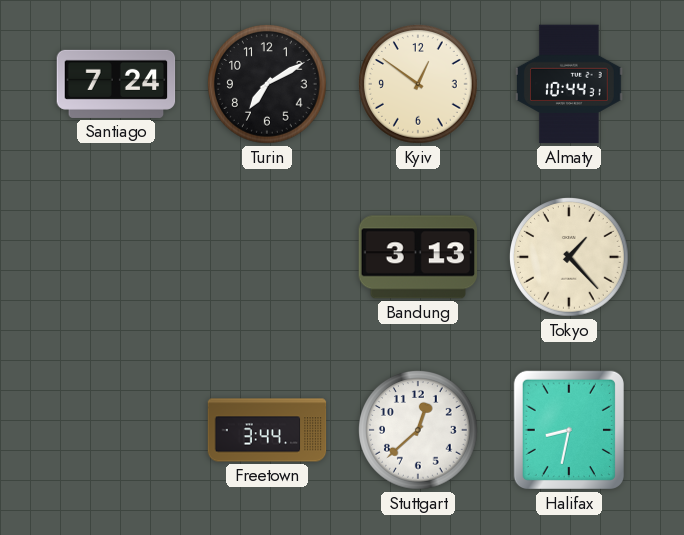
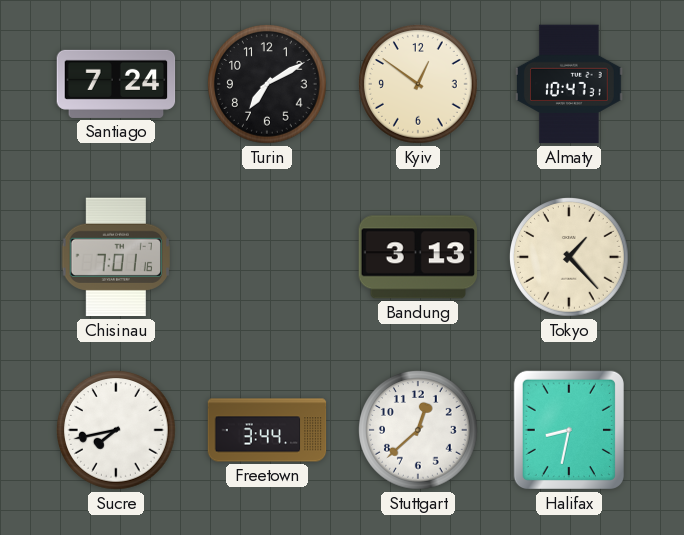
Almaty: 10:44 -> 10:47
Chisinau: none -> 7:01
Sucre: none -> 7:43
